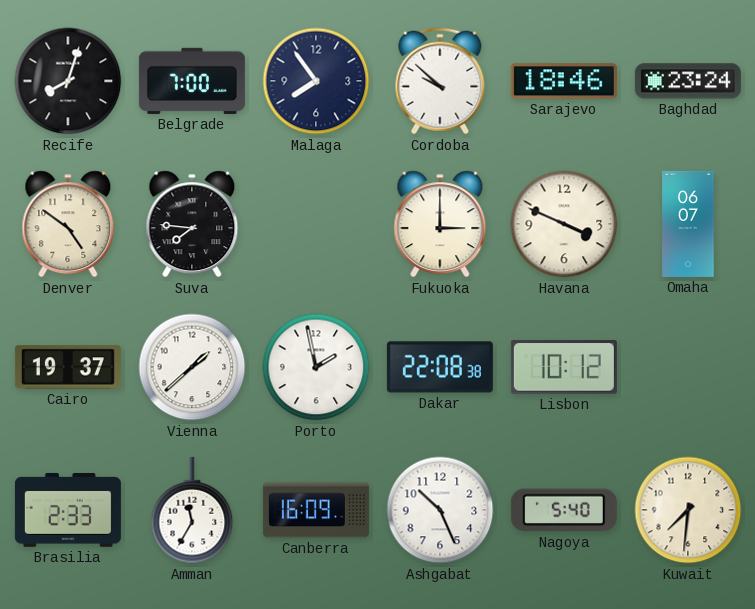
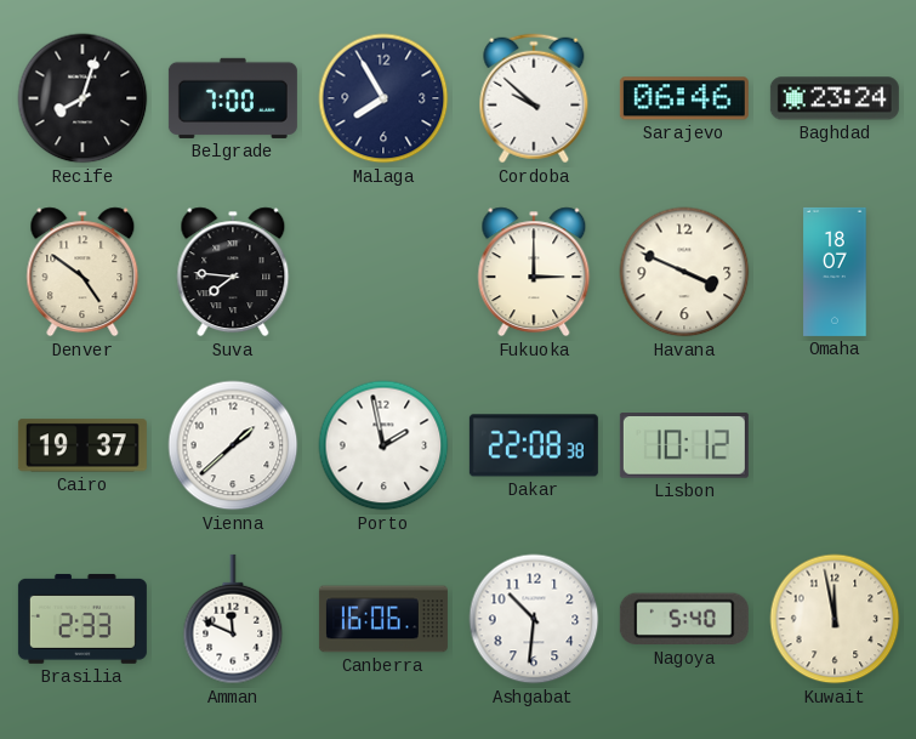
Malaga: 7:54 -> 7:55
Sarajevo: 18:46 -> 06:46
Omaha: 06:07 -> 18:07
Amman: 11:35 -> 11:49
Canberra: 16:09 -> 16:06
Ashgabat: 10:26 -> 10:31
Kuwait: 7:31 -> 11:58
